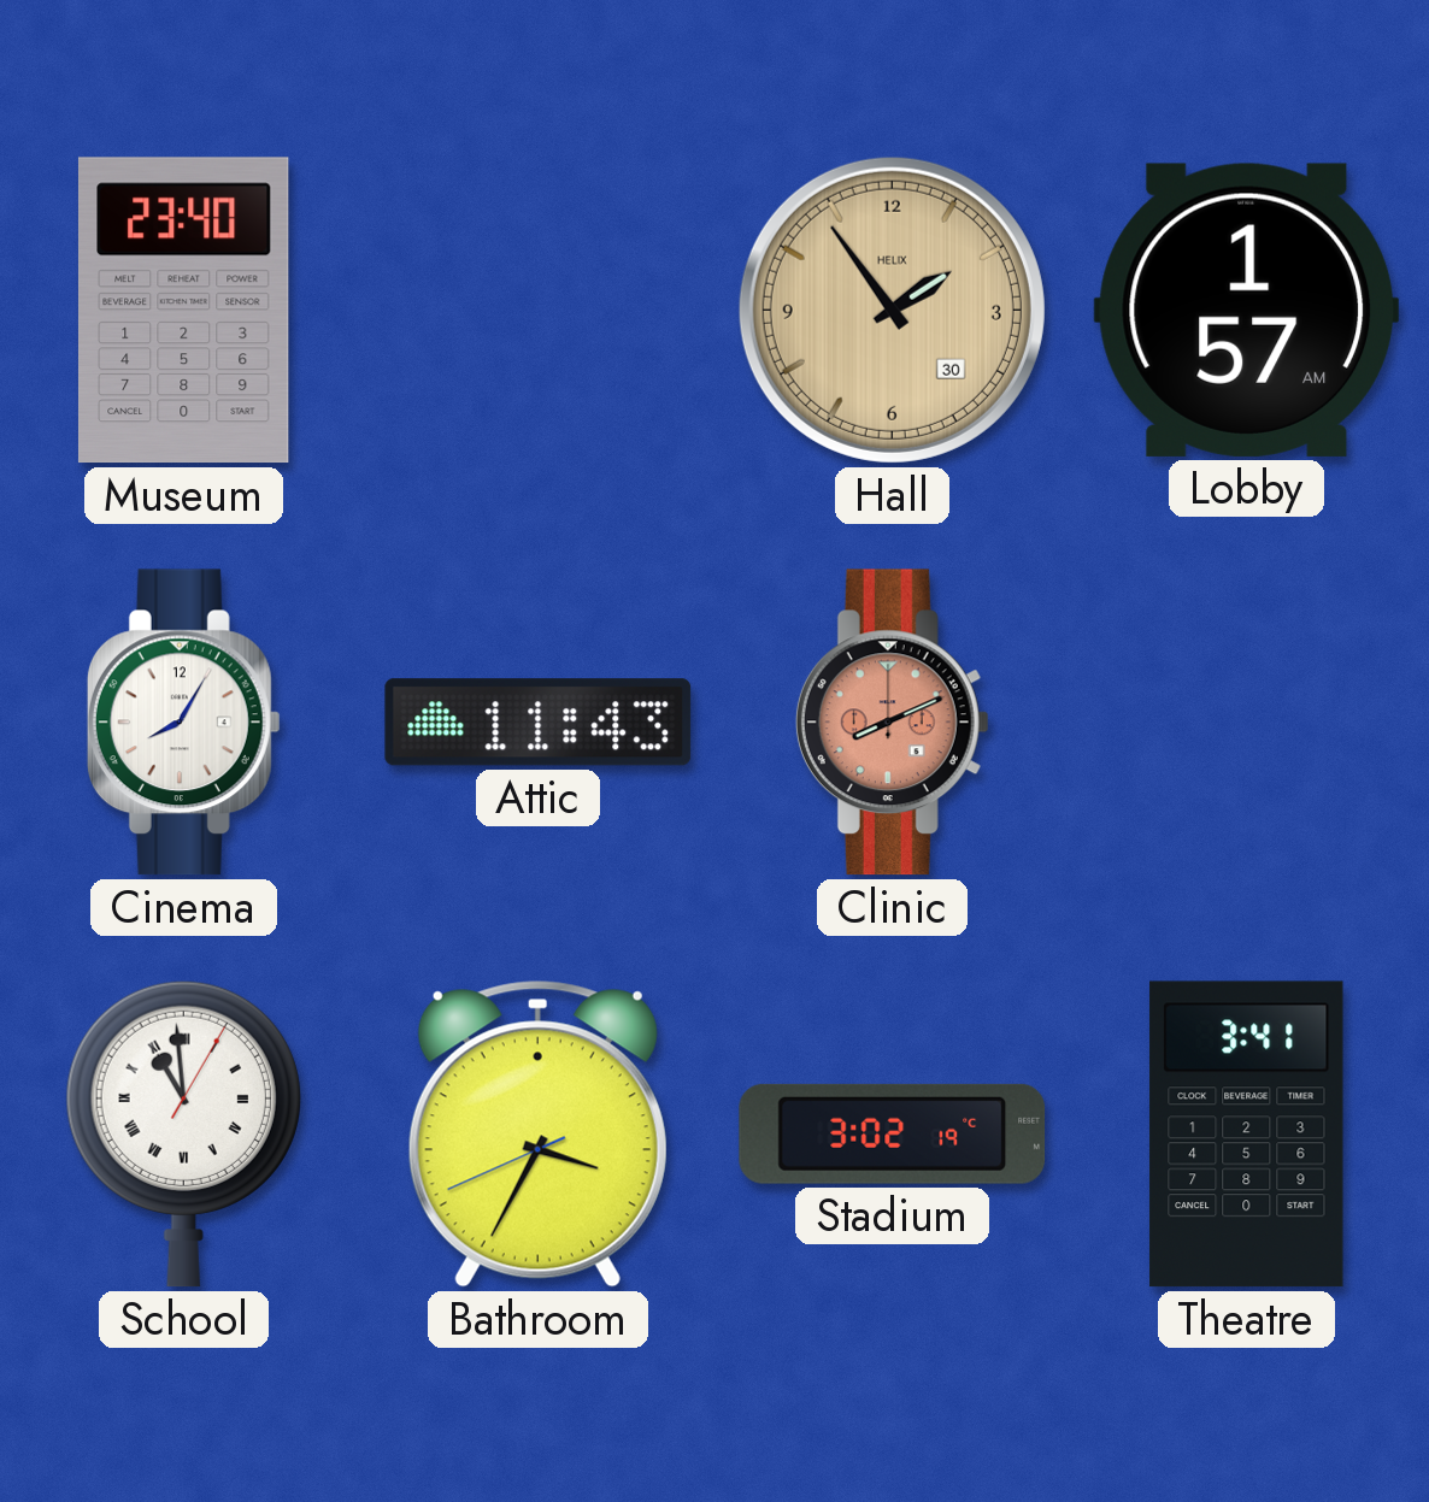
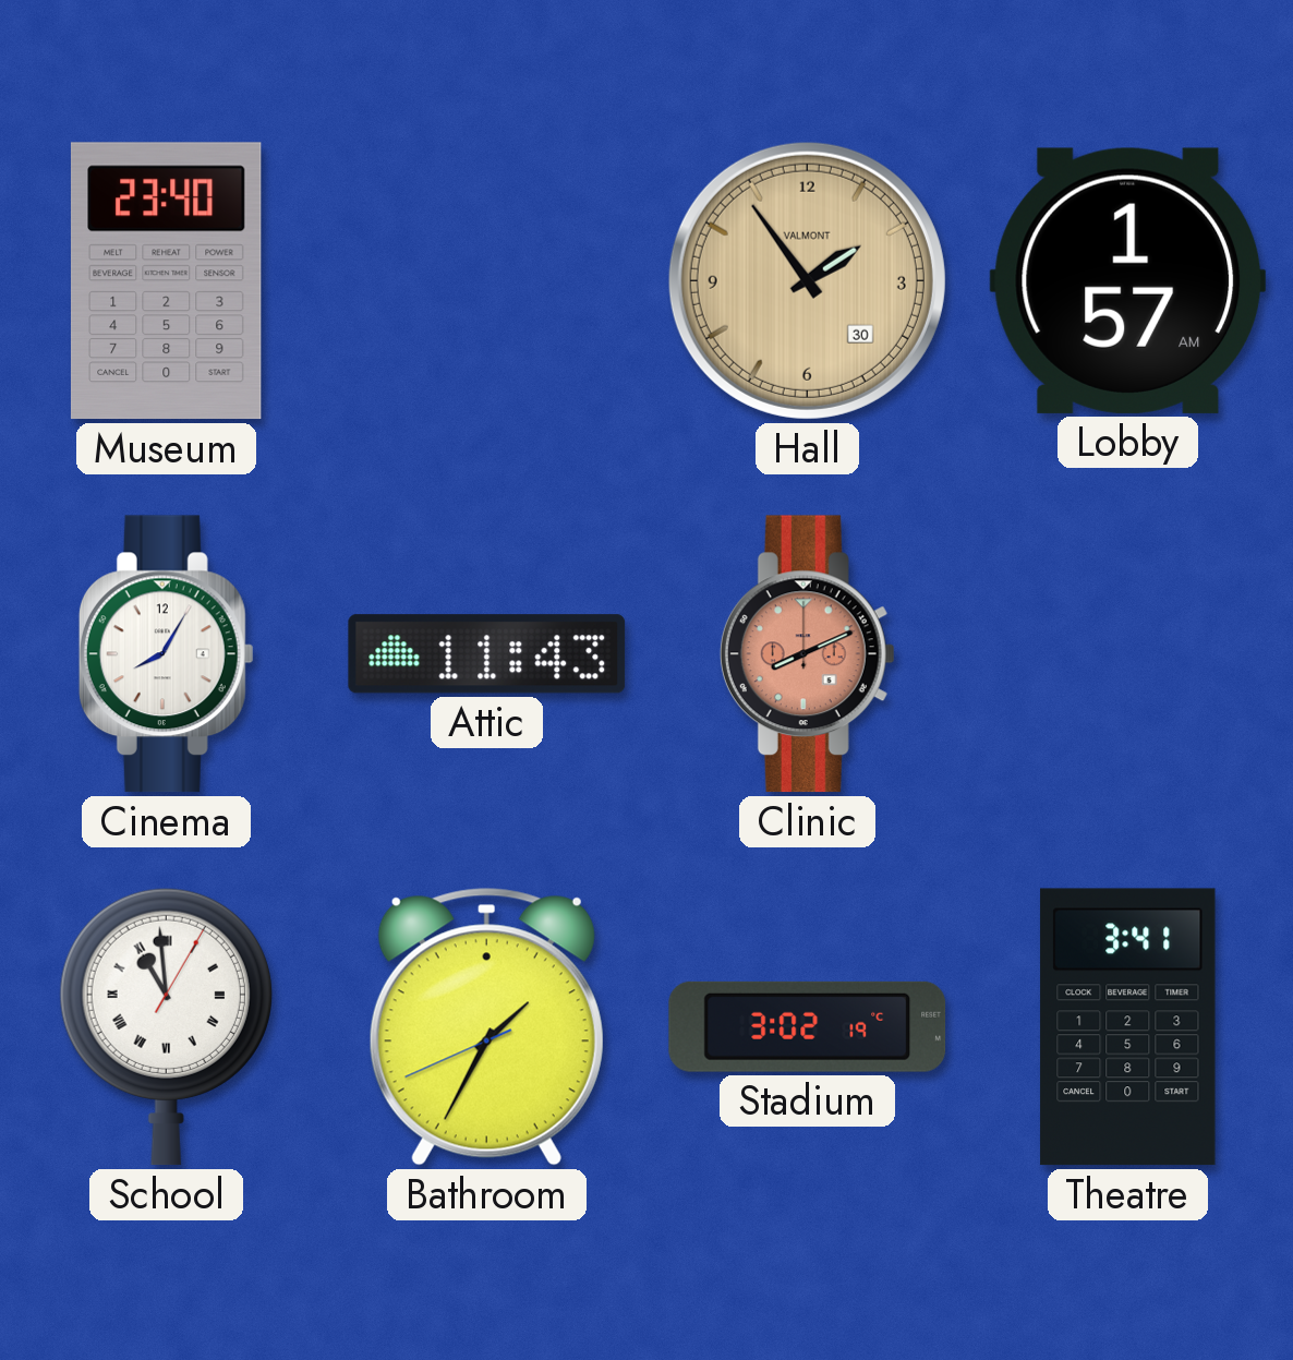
Hall brand: HELIX -> VALMONT
Bathroom: 3:34 -> 1:34
